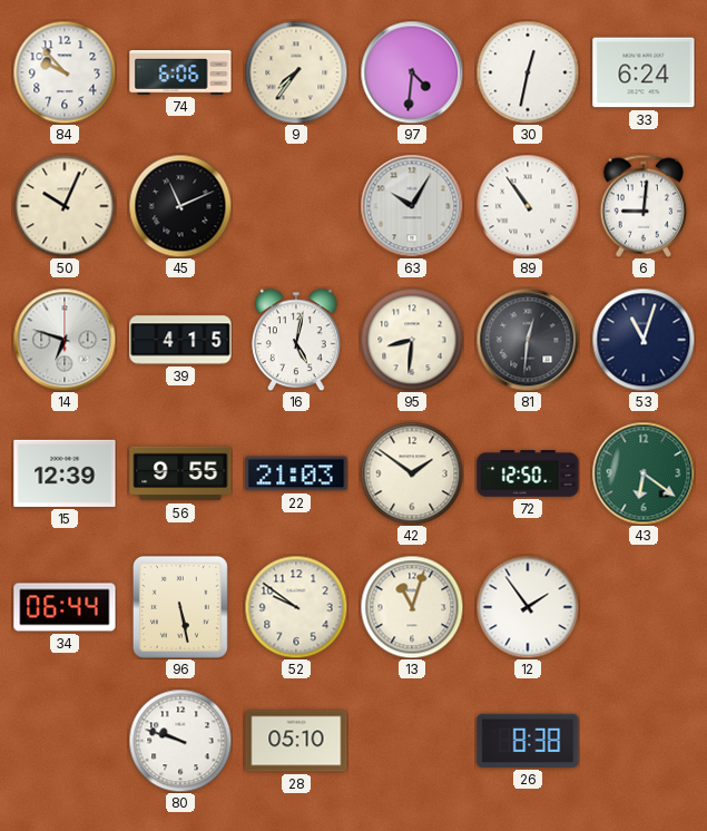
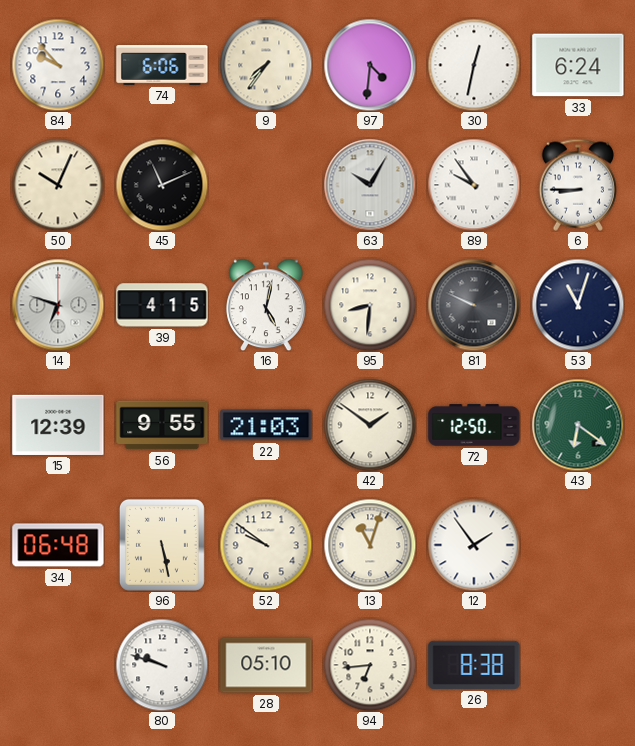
89: 10:54 -> 9:54
6: 9:01 -> 8:45
81: 12:31 -> 9:49
34: 06:44 -> 06:48
94: none -> 6:44
